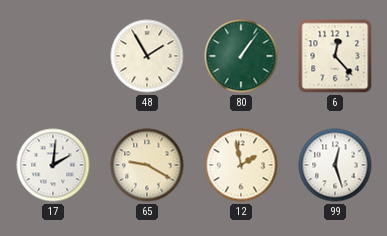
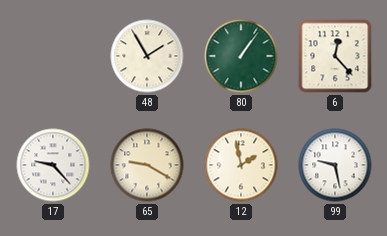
17: 2:01 -> 9:23
99: 12:27 -> 9:28
